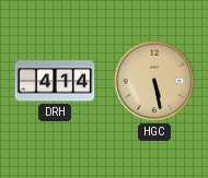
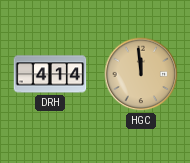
HGC: 5:28 -> 11:59
